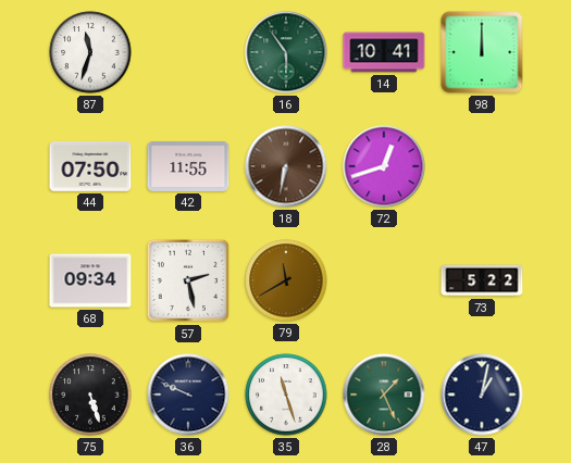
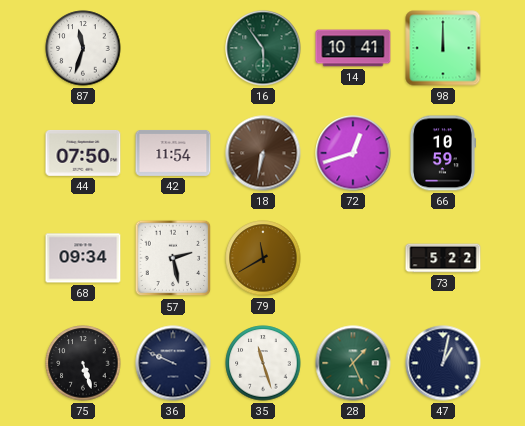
42: 11:55 -> 11:54
66: none -> 10:59
